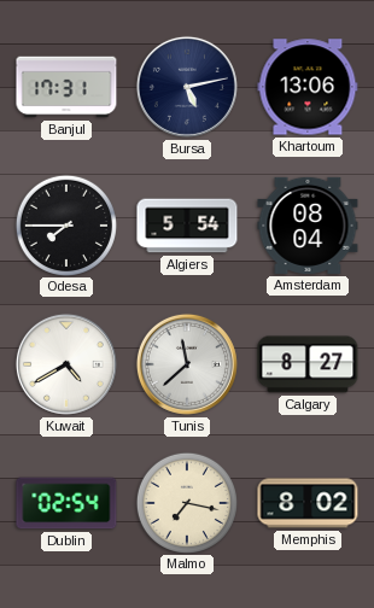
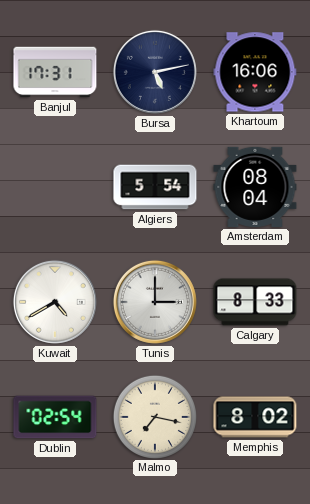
Khartoum: 13:06 -> 16:06
Odesa: 7:45 -> none
Tunis: 11:38 -> 3:00
Calgary: 8:27 -> 8:33
